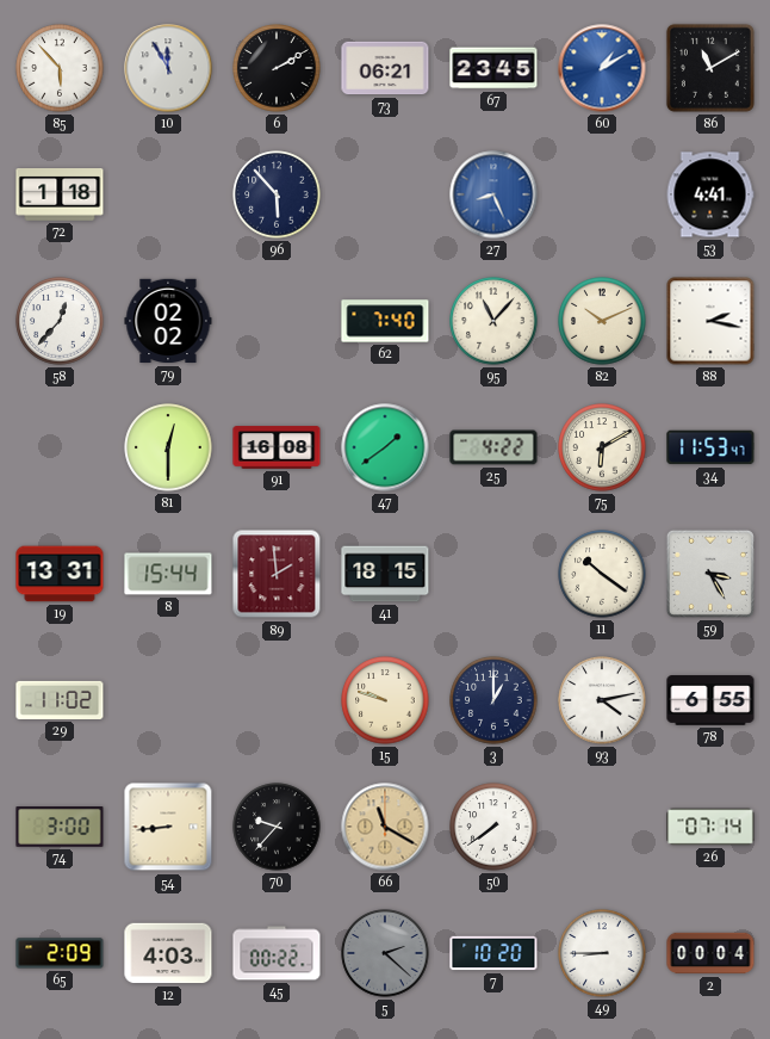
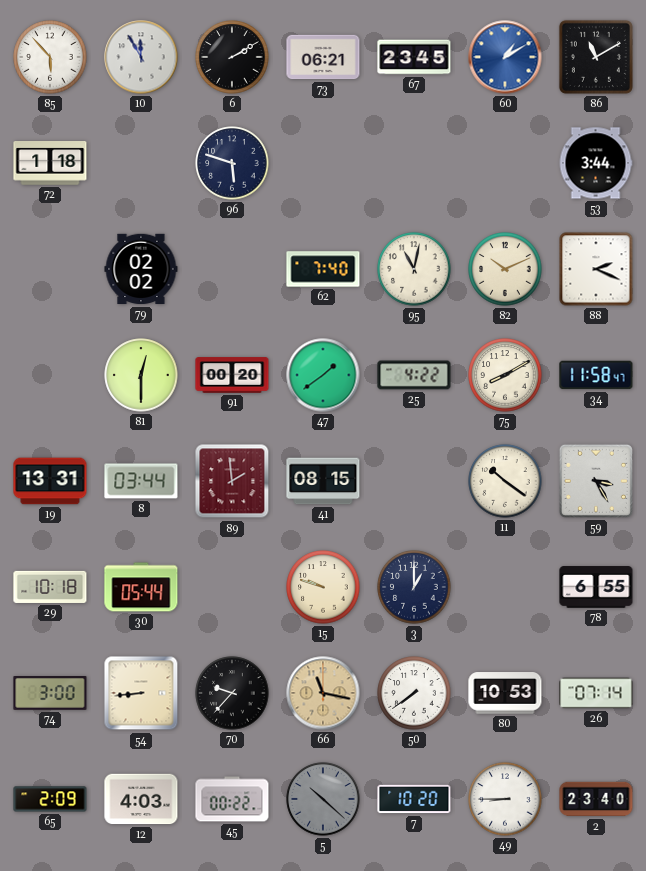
96: 5:53 -> 5:48
27: 8:26 -> none
53: 4:41 -> 3:44
58: 12:37 -> none
95: 11:07 -> 11:02
88: 2:17 -> 2:19
91: 16:08 -> 00:20
75: 6:10 -> 8:10
34: 11:53 -> 11:58
8: 15:44 -> 03:44
41: 18:15 -> 08:15
29: 11:02 -> 10:18
30: none -> 05:44
93: 4:13 -> none
66: 11:20 -> 11:17
80: none -> 10:53
5: 2:22 -> 10:22
2: 00:04 -> 23:40
